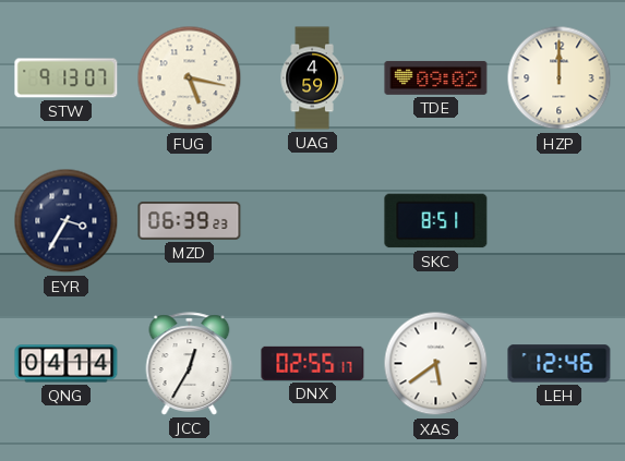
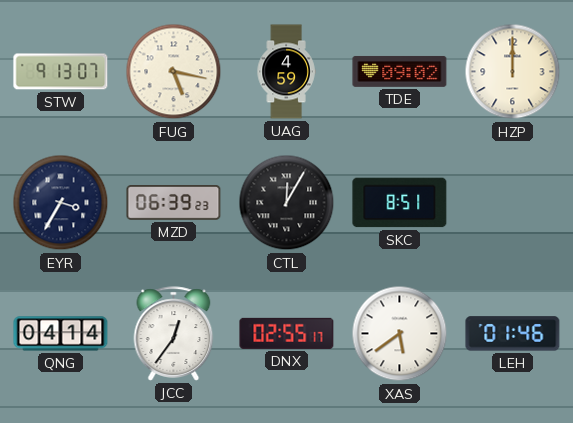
CTL: none -> 12:05
JCC: 12:35 -> 12:36
LEH: 12:46 -> 01:46
